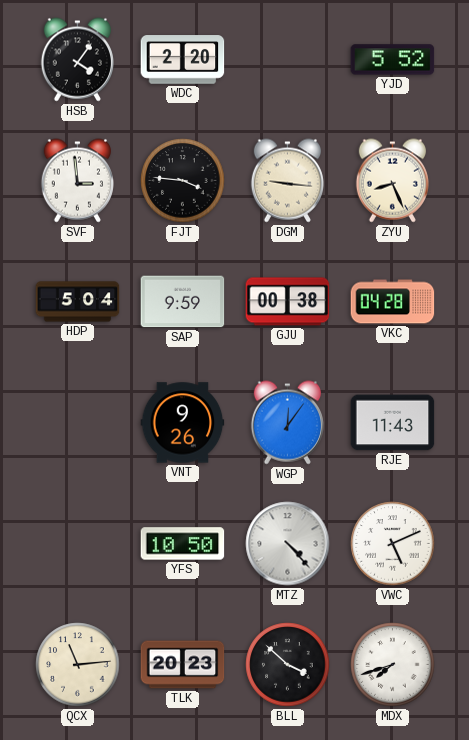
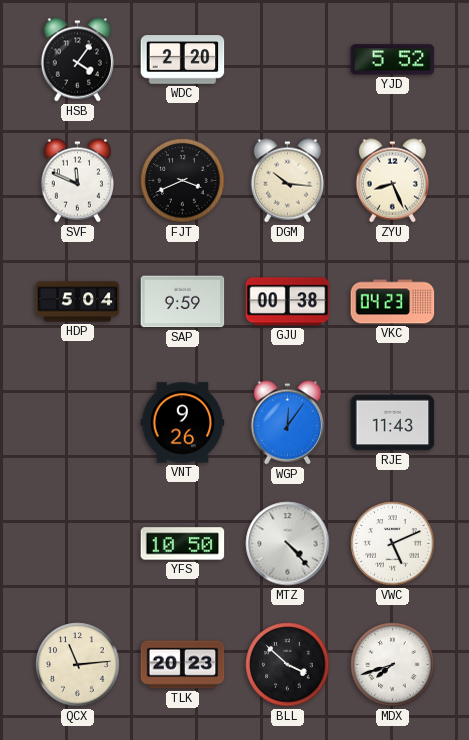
SVF: 2:59 -> 11:49
FJT: 3:46 -> 3:41
DGM: 9:16 -> 10:16
VKC: 04:28 -> 04:23
